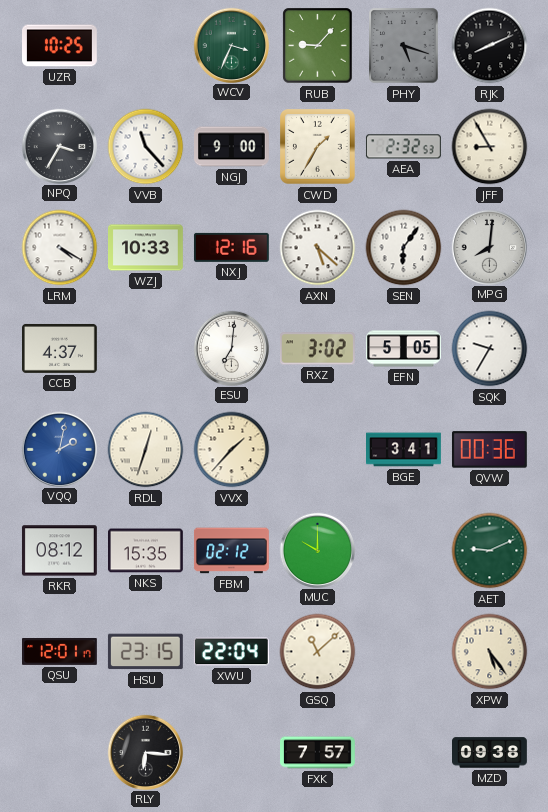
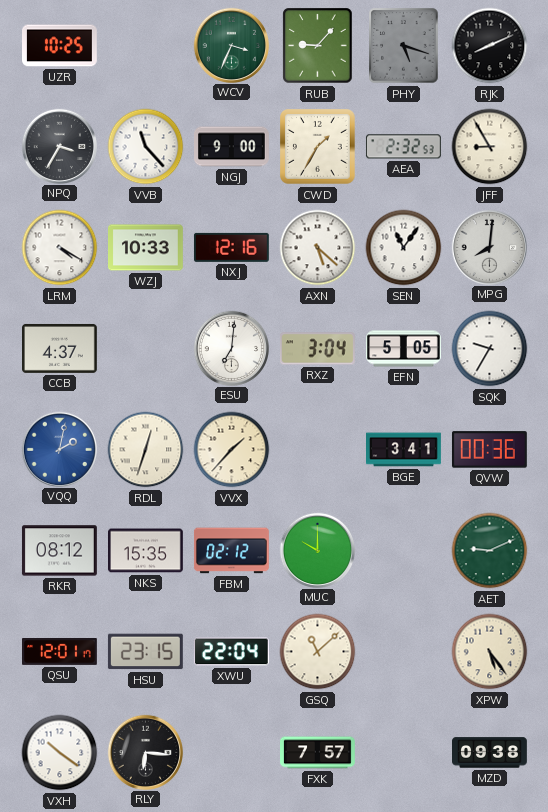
SEN: 6:06 -> 11:06
RXZ: 3:02 -> 3:04
VXH: none -> 10:21
